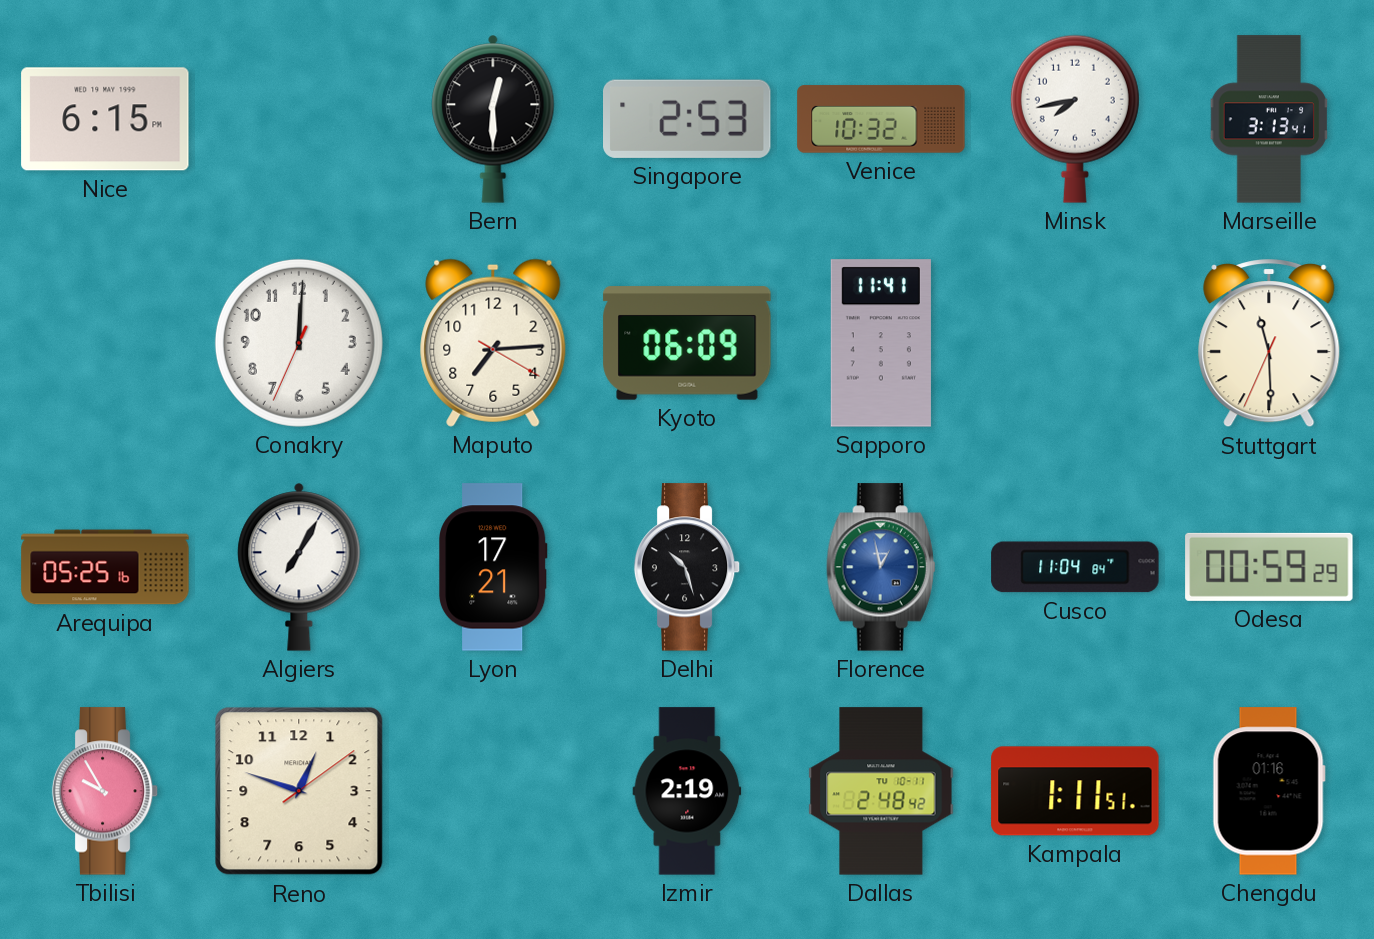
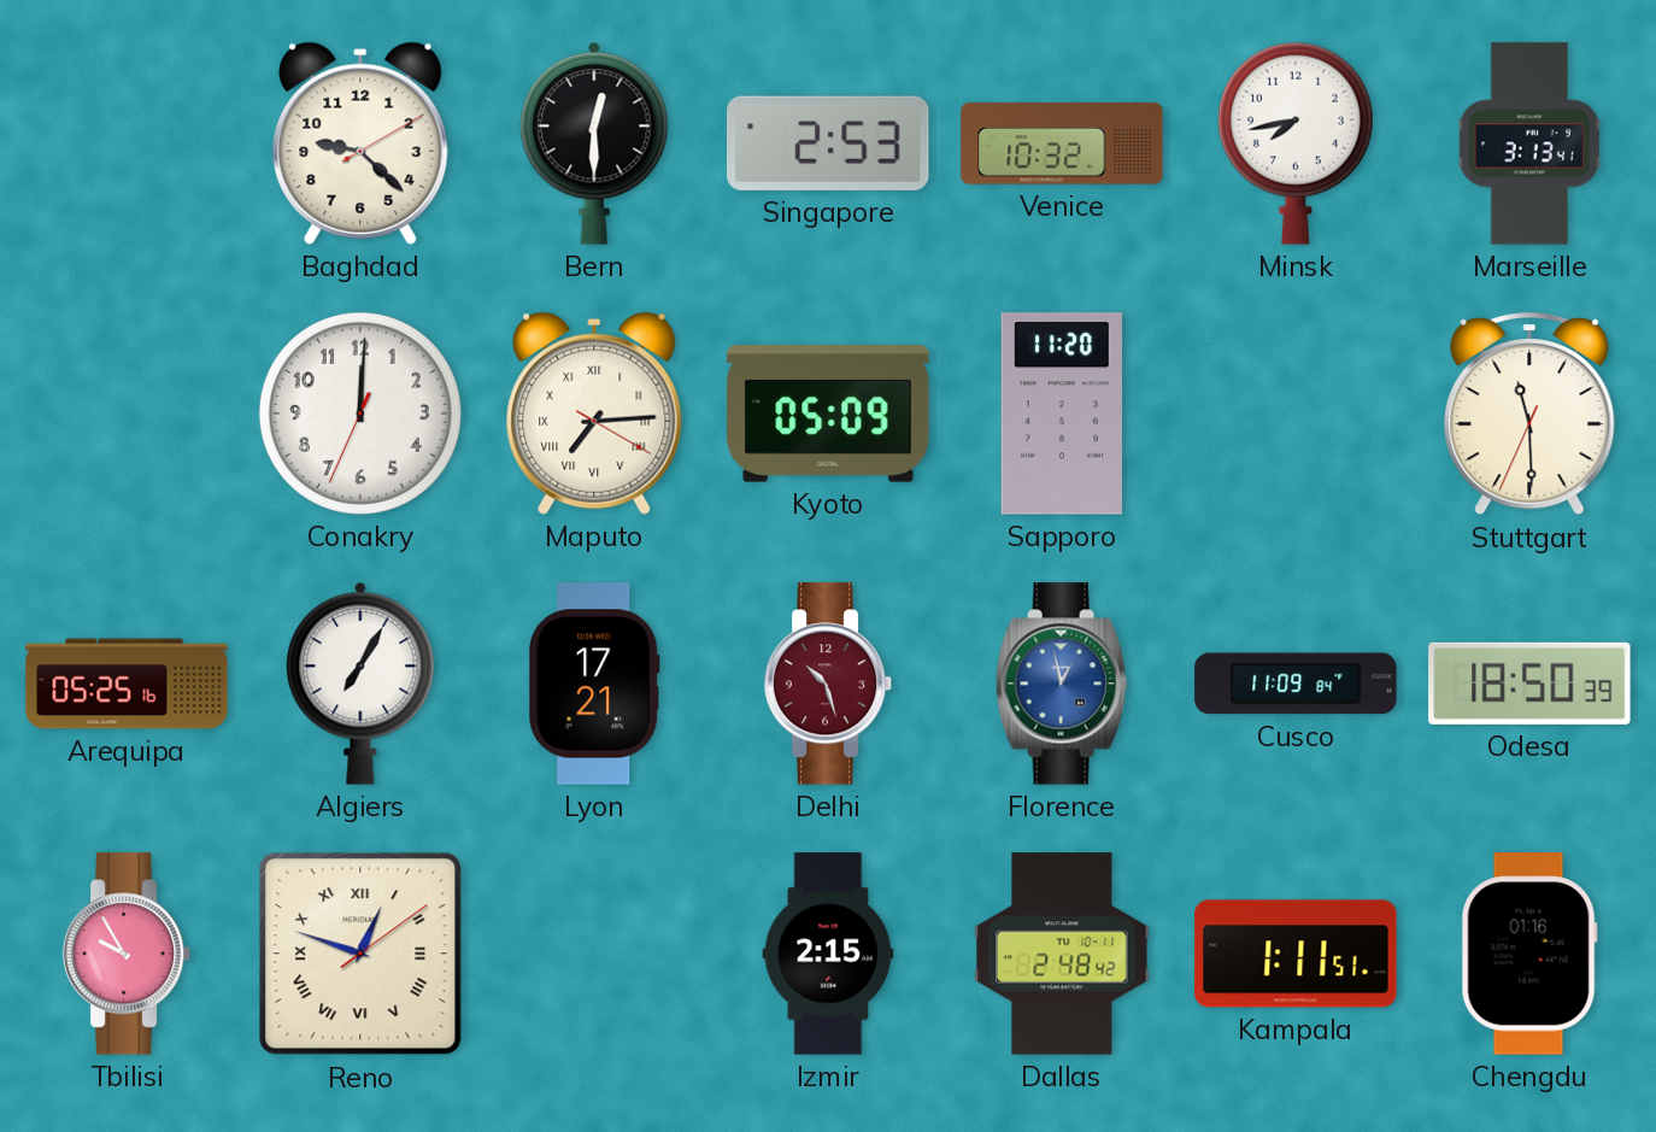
Nice: 6:15 -> none
Baghdad: none -> 9:22
Maputo numerals: Arabic -> Roman
Kyoto: 06:09 -> 05:09
Sapporo: 11:41 -> 11:20
Delhi dial: black -> burgundy
Cusco: 11:04 -> 11:09
Odesa: 00:59 -> 18:50
Reno numerals: Arabic -> Roman
Izmir: 2:19 -> 2:15
